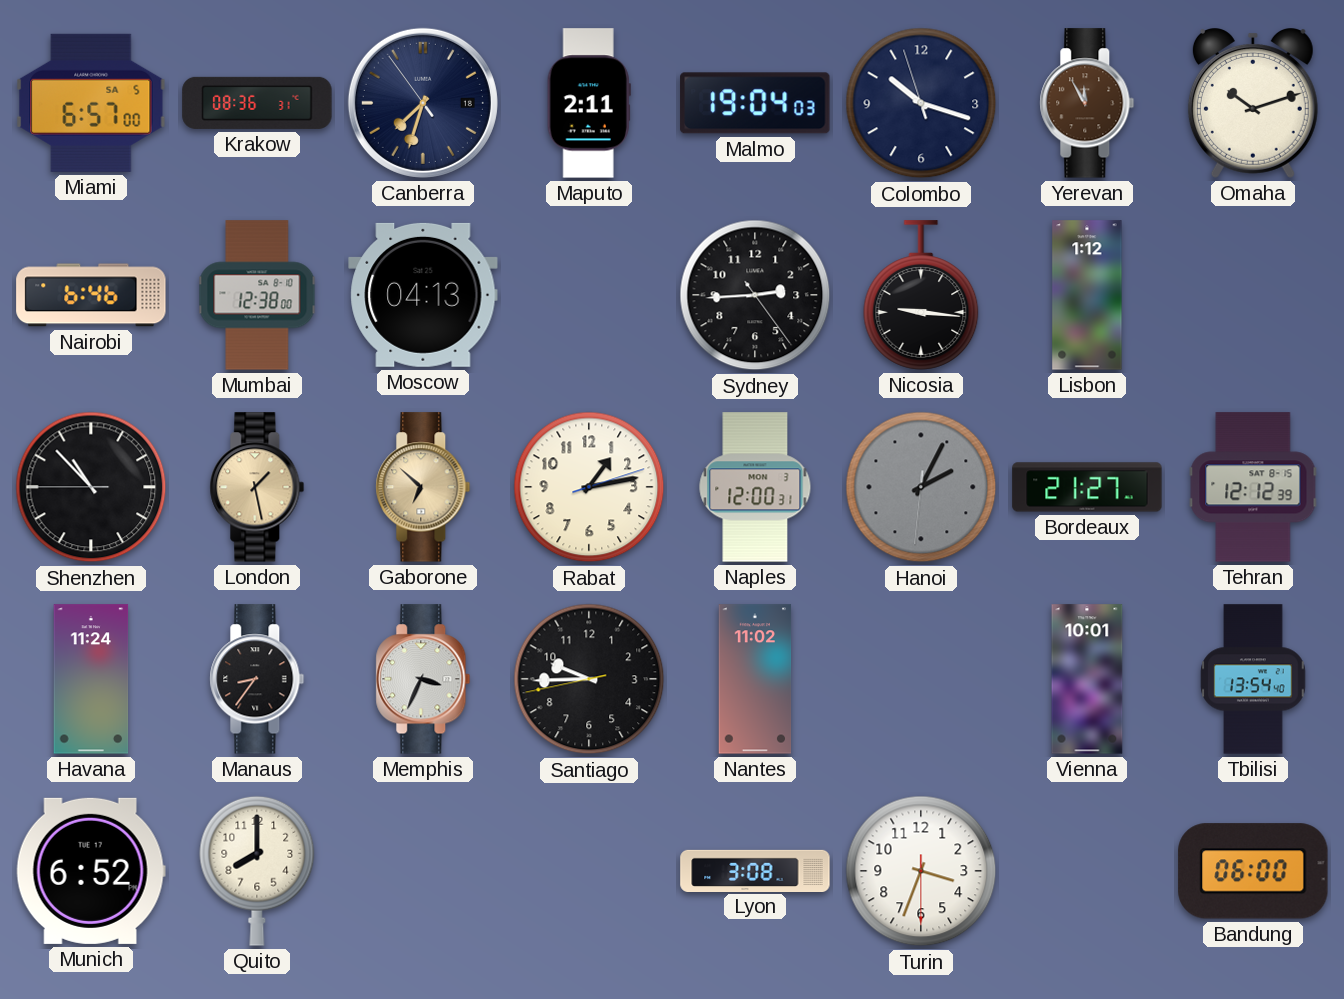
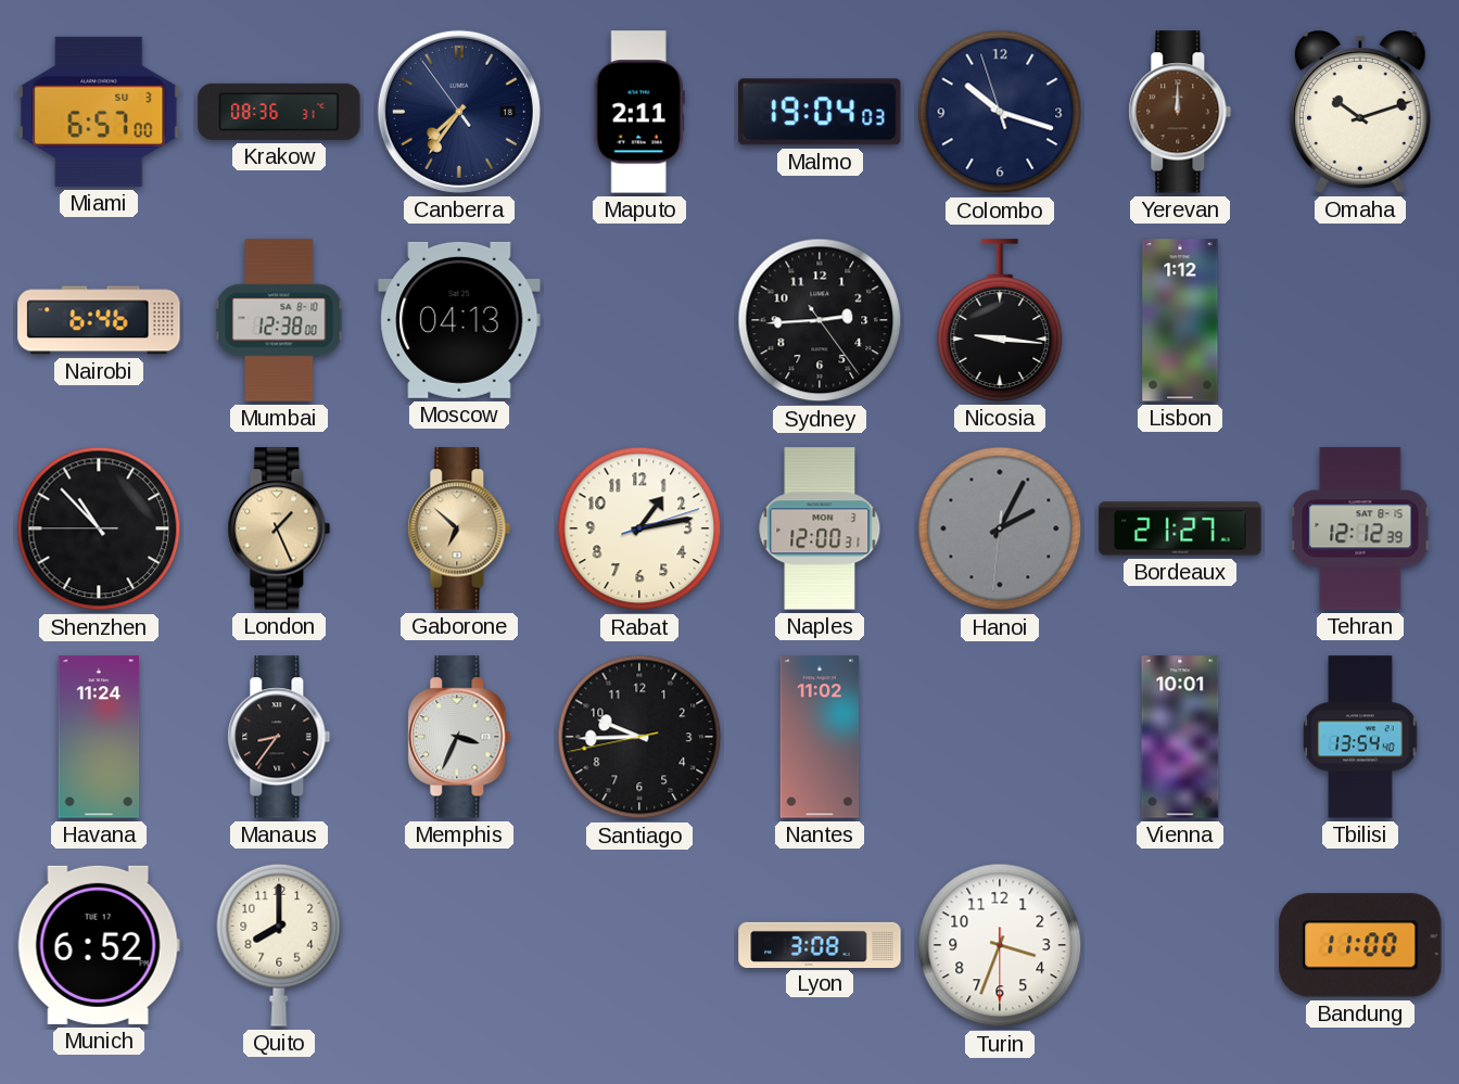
Miami date: SA 5 -> SU 3
Canberra: 7:32 -> 7:35
Yerevan: 11:55 -> 12:00
London: 1:28 -> 1:26
Bandung: 06:00 -> 11:00
